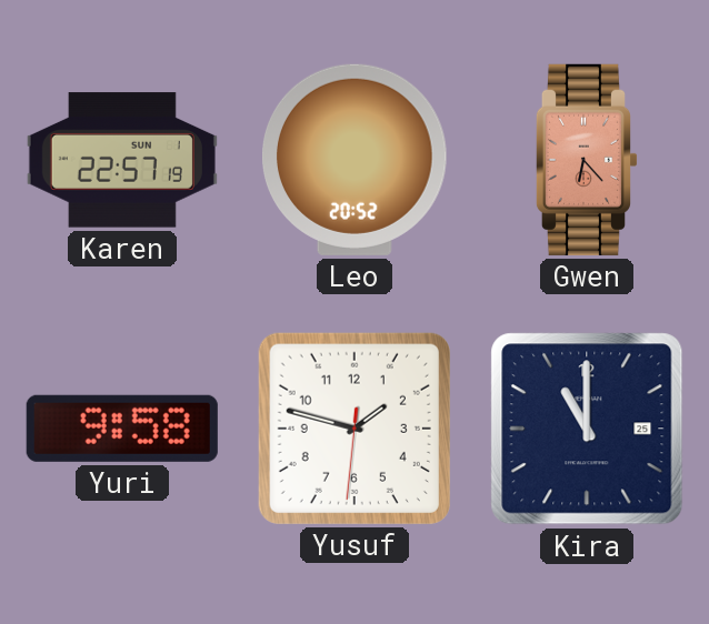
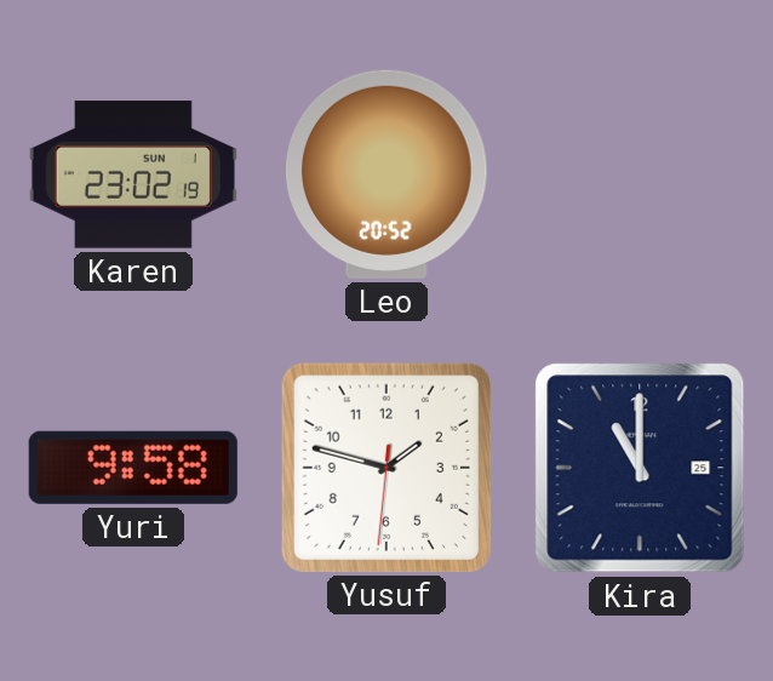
Karen: 22:57 -> 23:02
Gwen: 6:23 -> none
